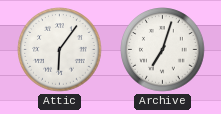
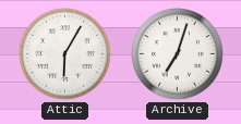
Attic: 6:06 -> 6:05
